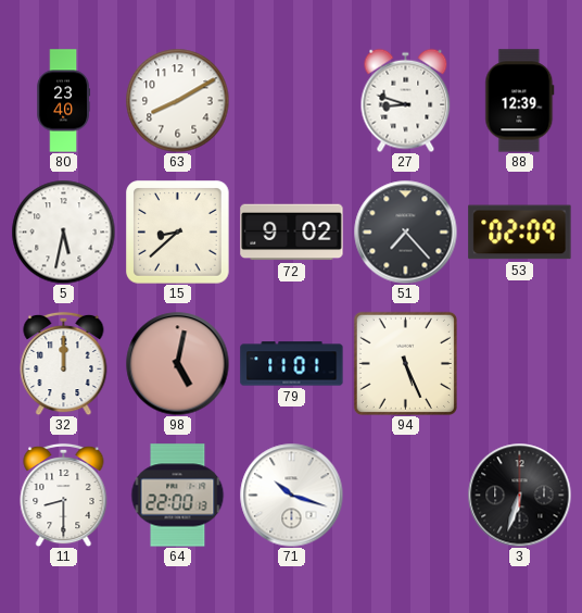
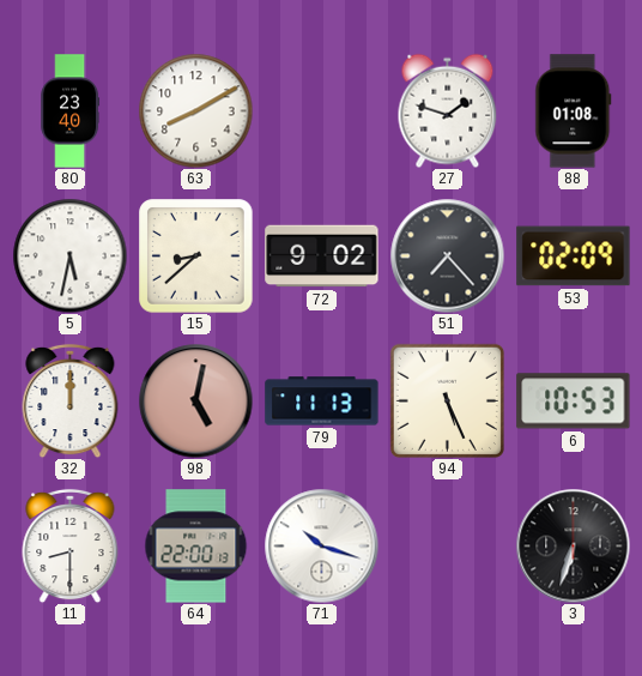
27: 8:48 -> 1:48
88: 12:39 -> 01:08
79: 11:01 -> 11:13
6: none -> 10:53
